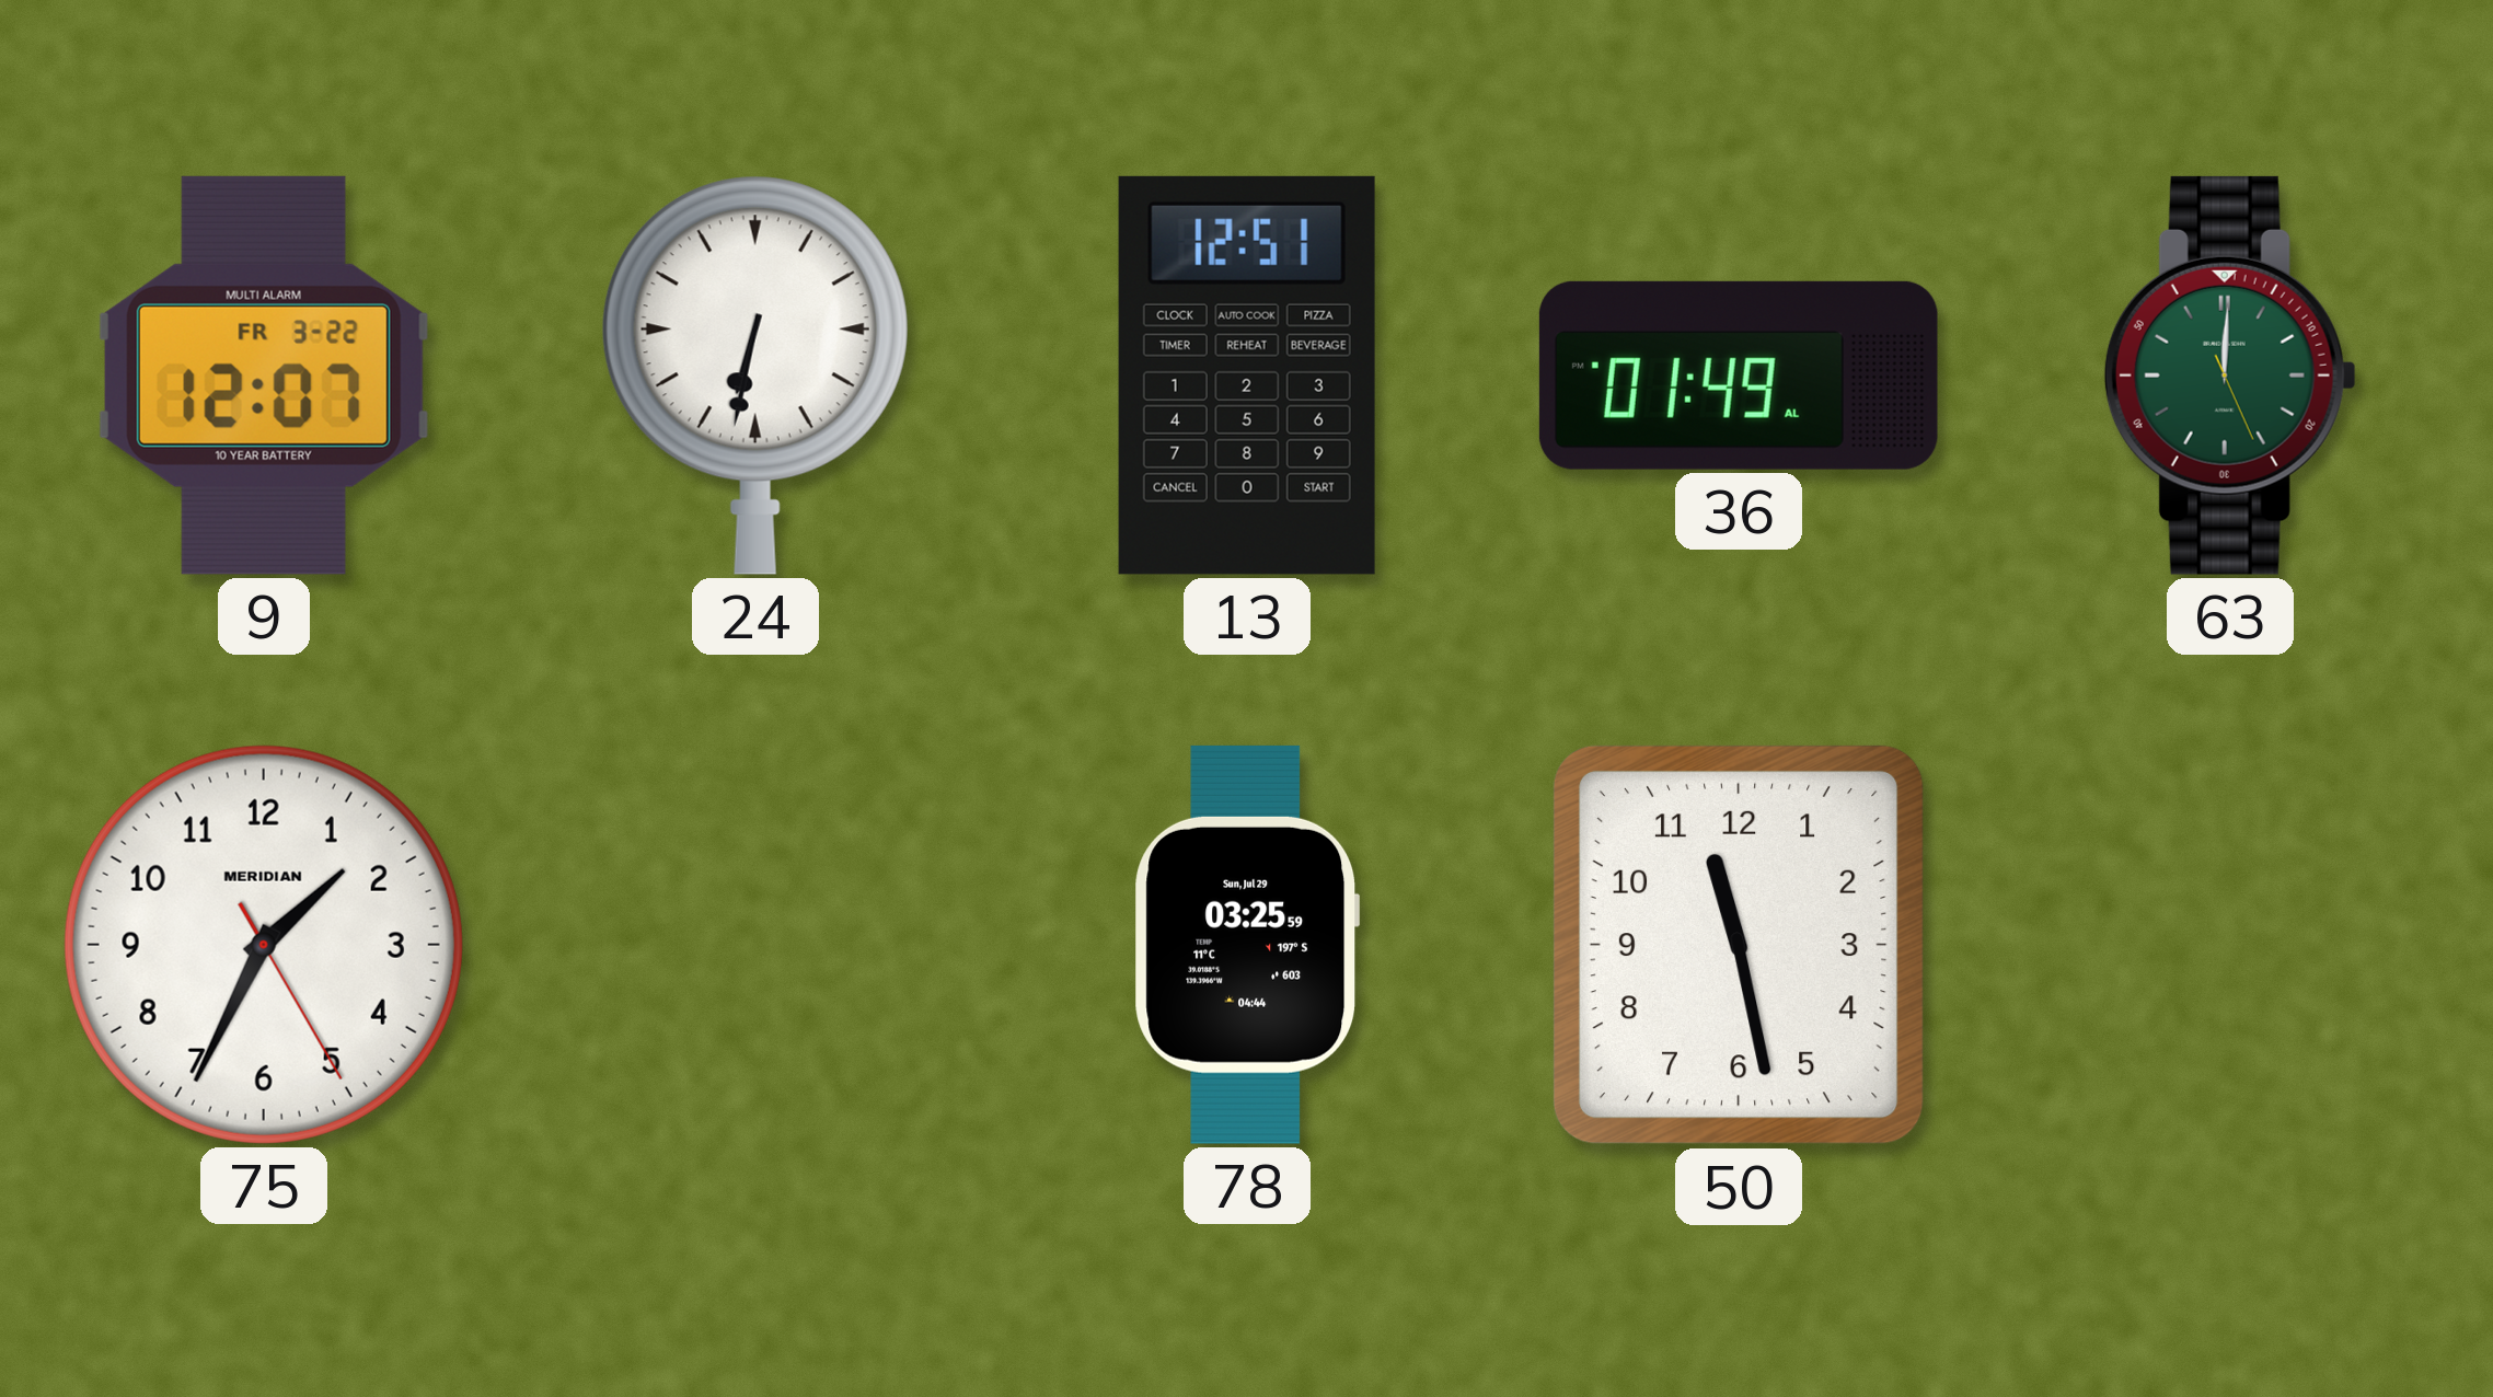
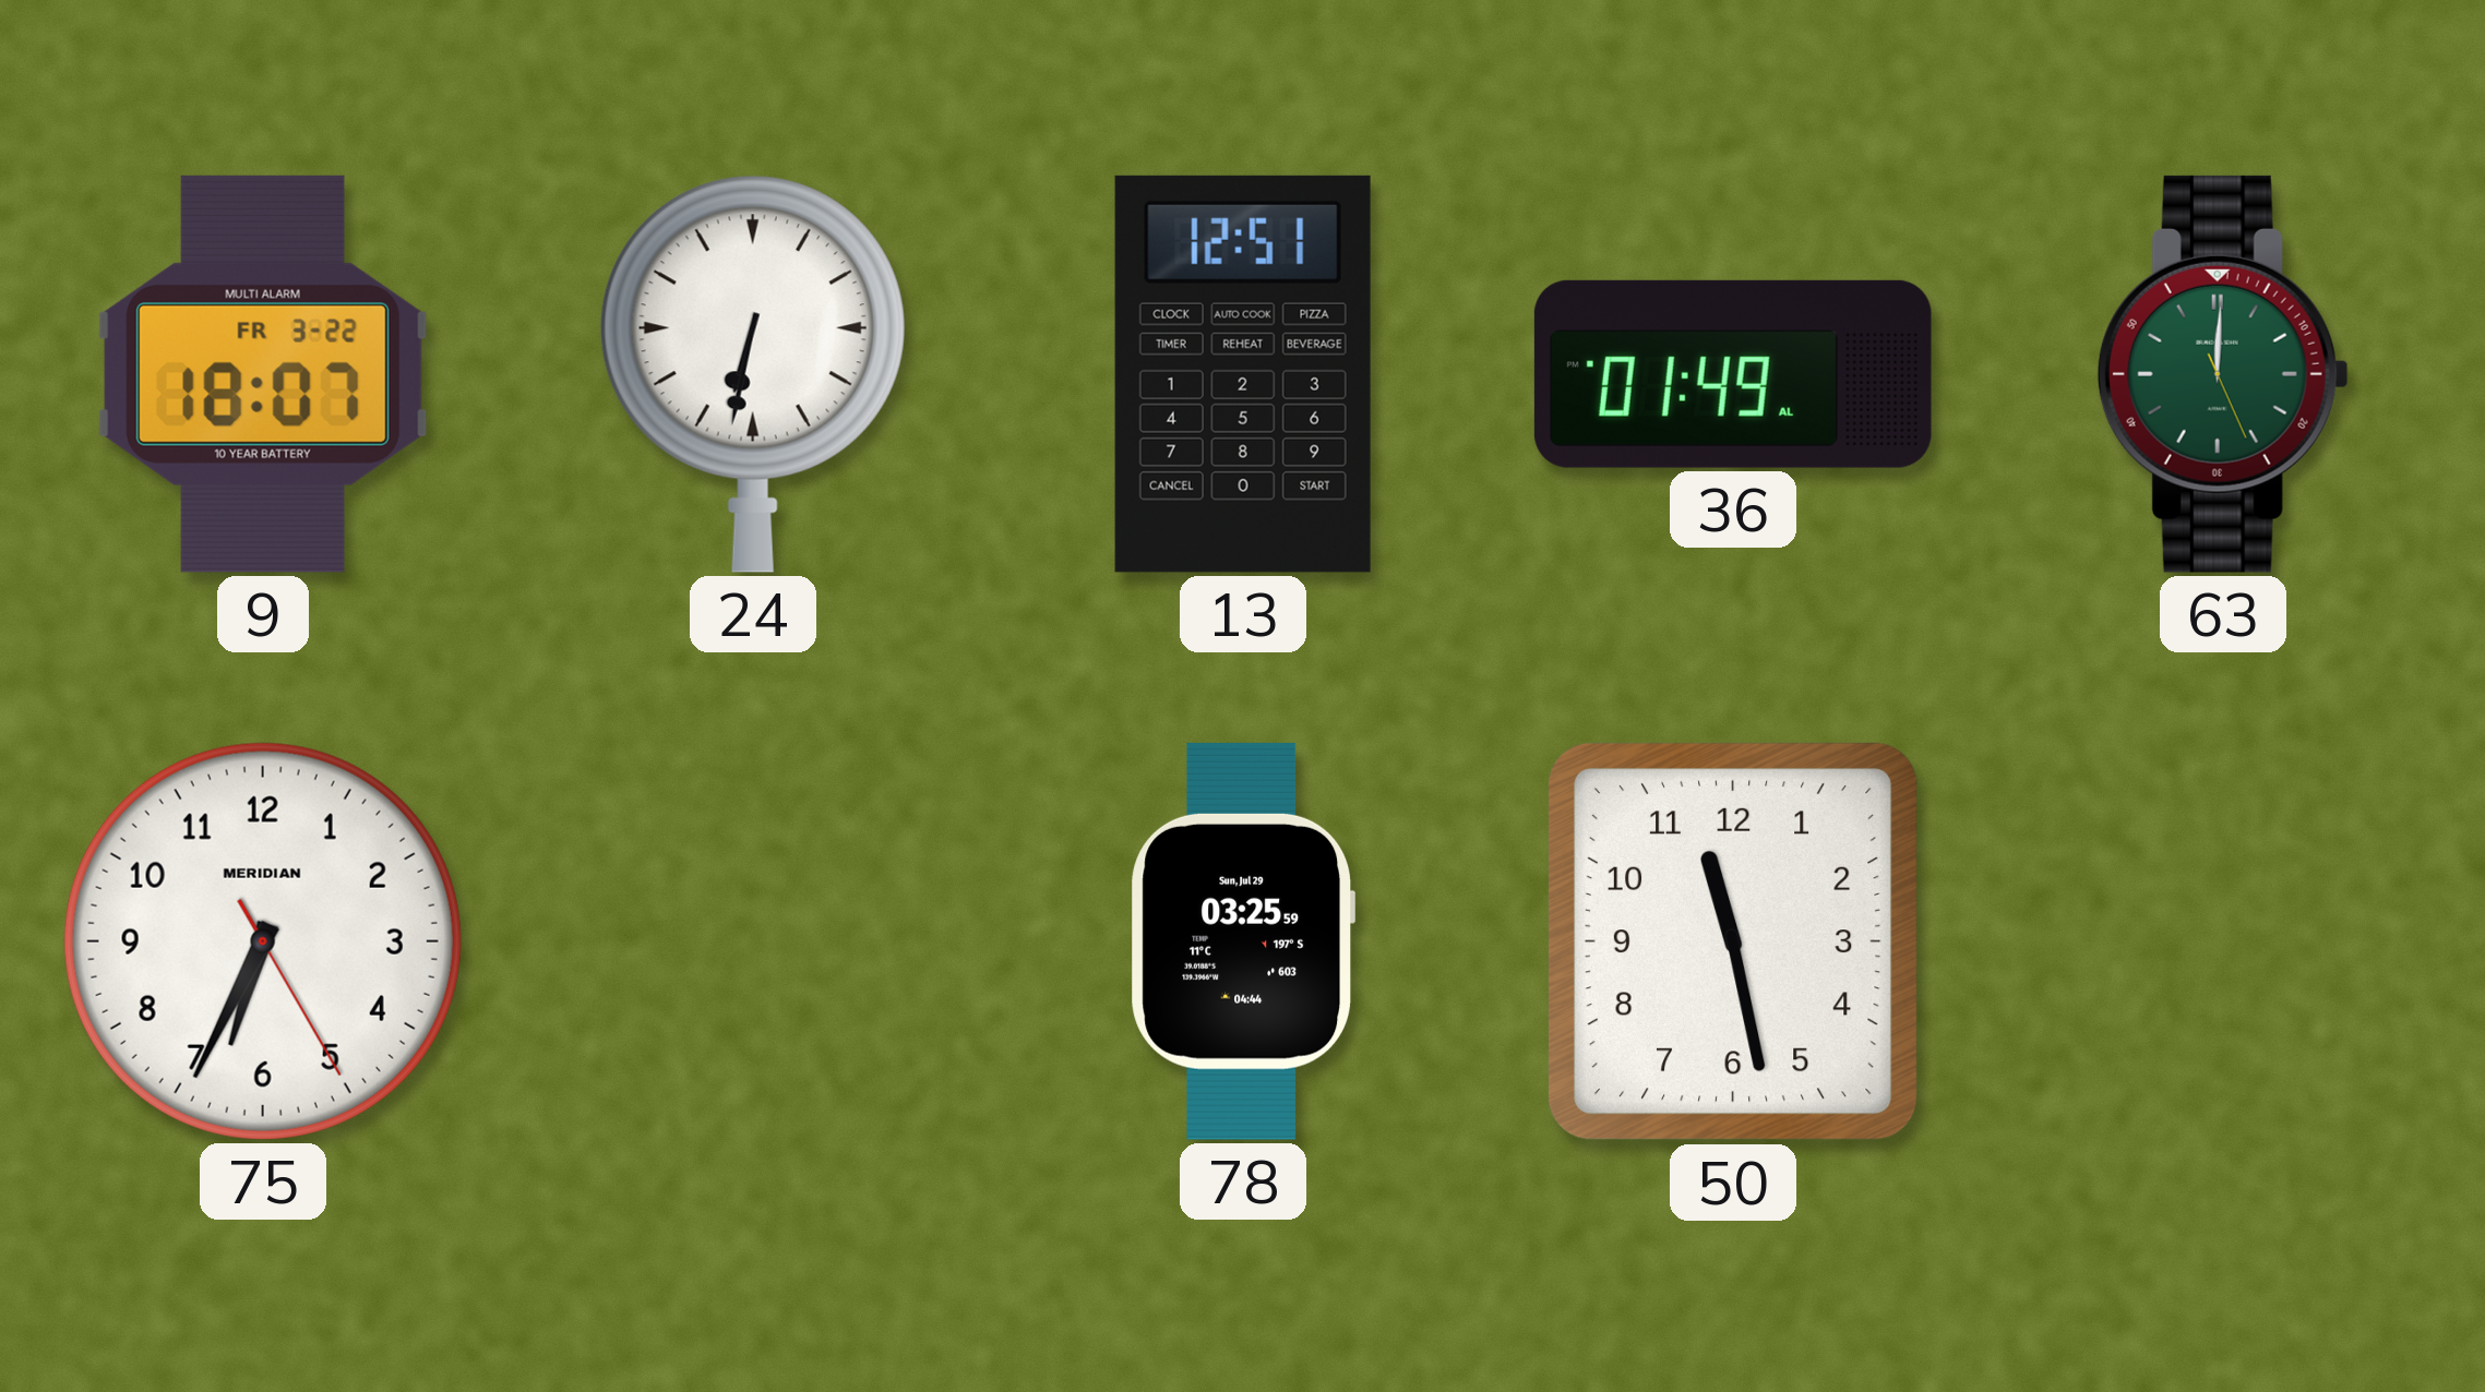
9: 12:07 -> 18:07
75: 1:34 -> 6:34
